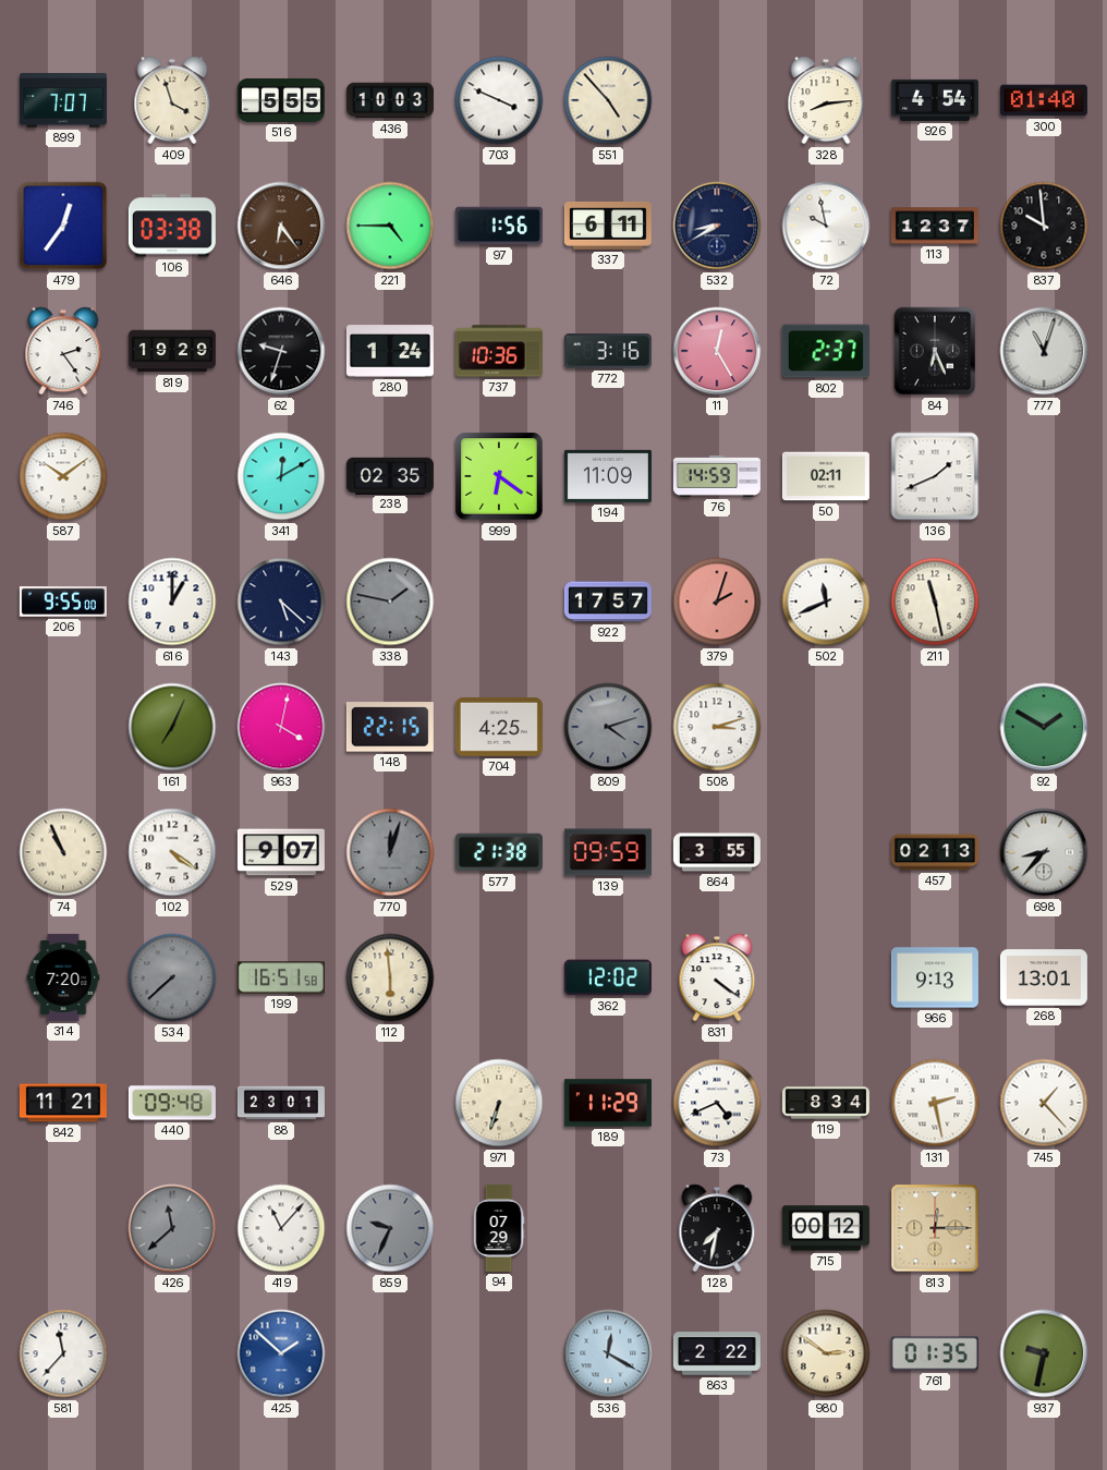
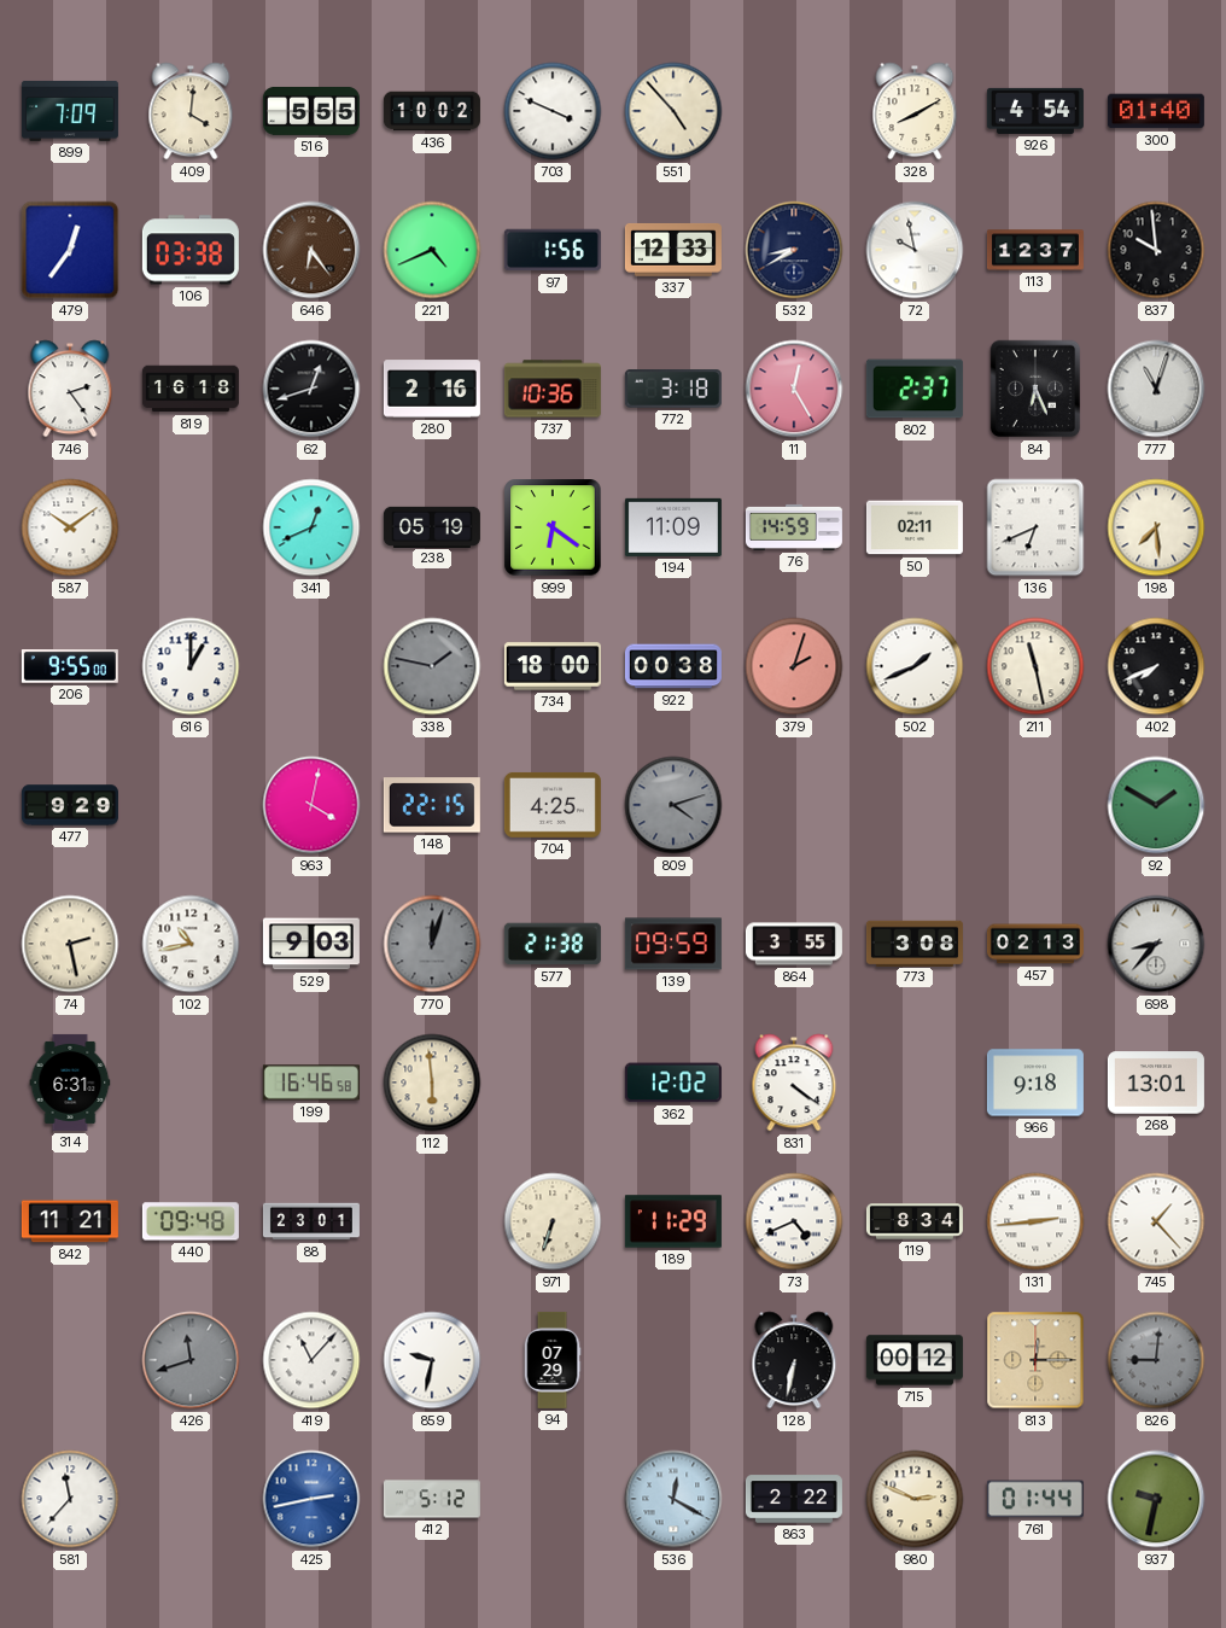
899: 7:07 -> 7:09
409: 3:57 -> 4:01
436: 10:03 -> 10:02
328: 8:14 -> 8:10
221: 4:45 -> 4:41
337: 6:11 -> 12:33
819: 19:29 -> 16:18
62: 9:33 -> 12:42
280: 1:24 -> 2:16
772: 3:16 -> 3:18
341: 12:10 -> 12:41
238: 02:35 -> 05:19
136: 1:41 -> 6:41
198: none -> 7:29
143: 5:22 -> none
734: none -> 18:00
922: 17:57 -> 00:38
502: 11:41 -> 1:41
402: none -> 7:41
477: none -> 9:29
161: 7:04 -> none
508: 3:12 -> none
74: 10:56 -> 2:28
102: 4:21 -> 10:43
529: 9:07 -> 9:03
773: none -> 3:08
314: 7:20 -> 6:31
534: 7:38 -> none
199: 16:51 -> 16:46
966: 9:13 -> 9:18
131: 2:28 -> 2:44
426: 11:38 -> 11:42
859: 9:34 -> 9:32
859 dial: grey -> white
128: 7:32 -> 6:32
826: none -> 9:01
425: 1:52 -> 2:43
412: none -> 5:12
980: 2:51 -> 2:49
761: 01:35 -> 01:44
